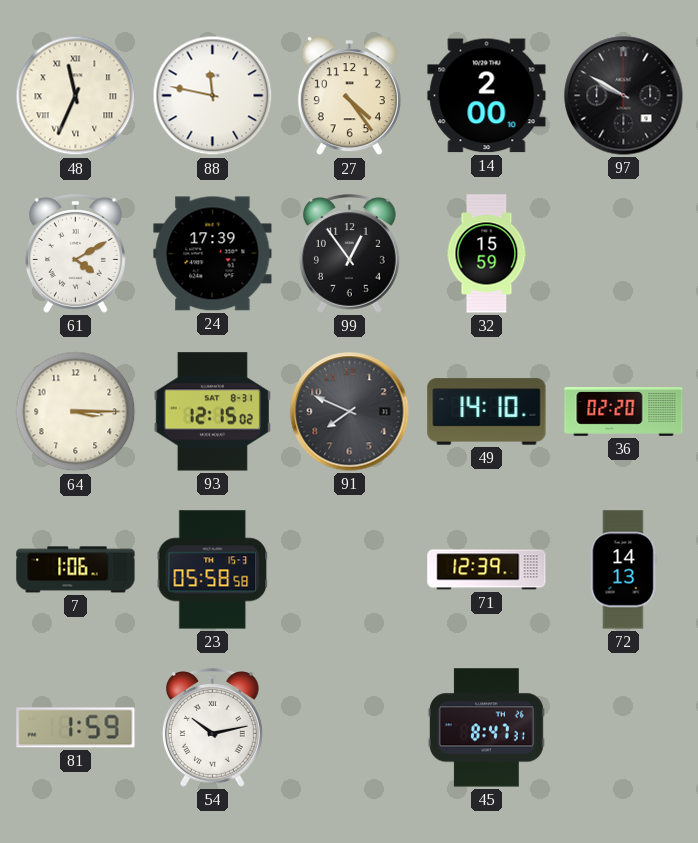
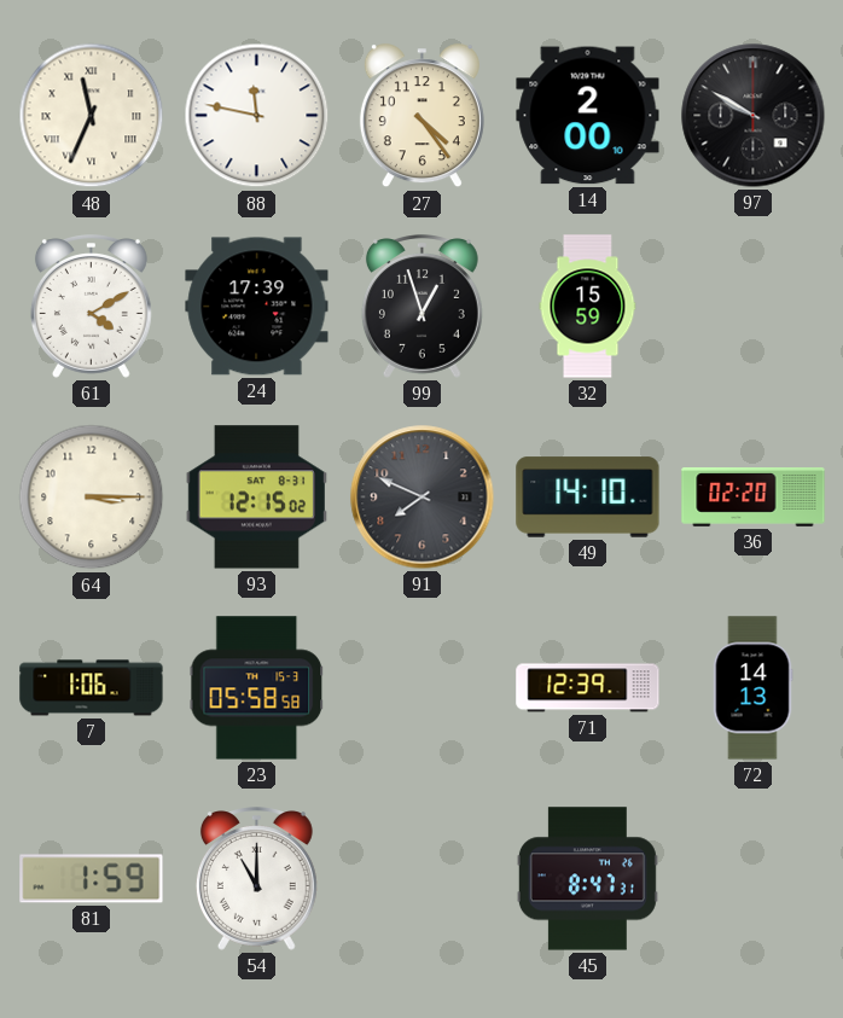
99: 12:54 -> 12:57
54: 10:13 -> 11:00
